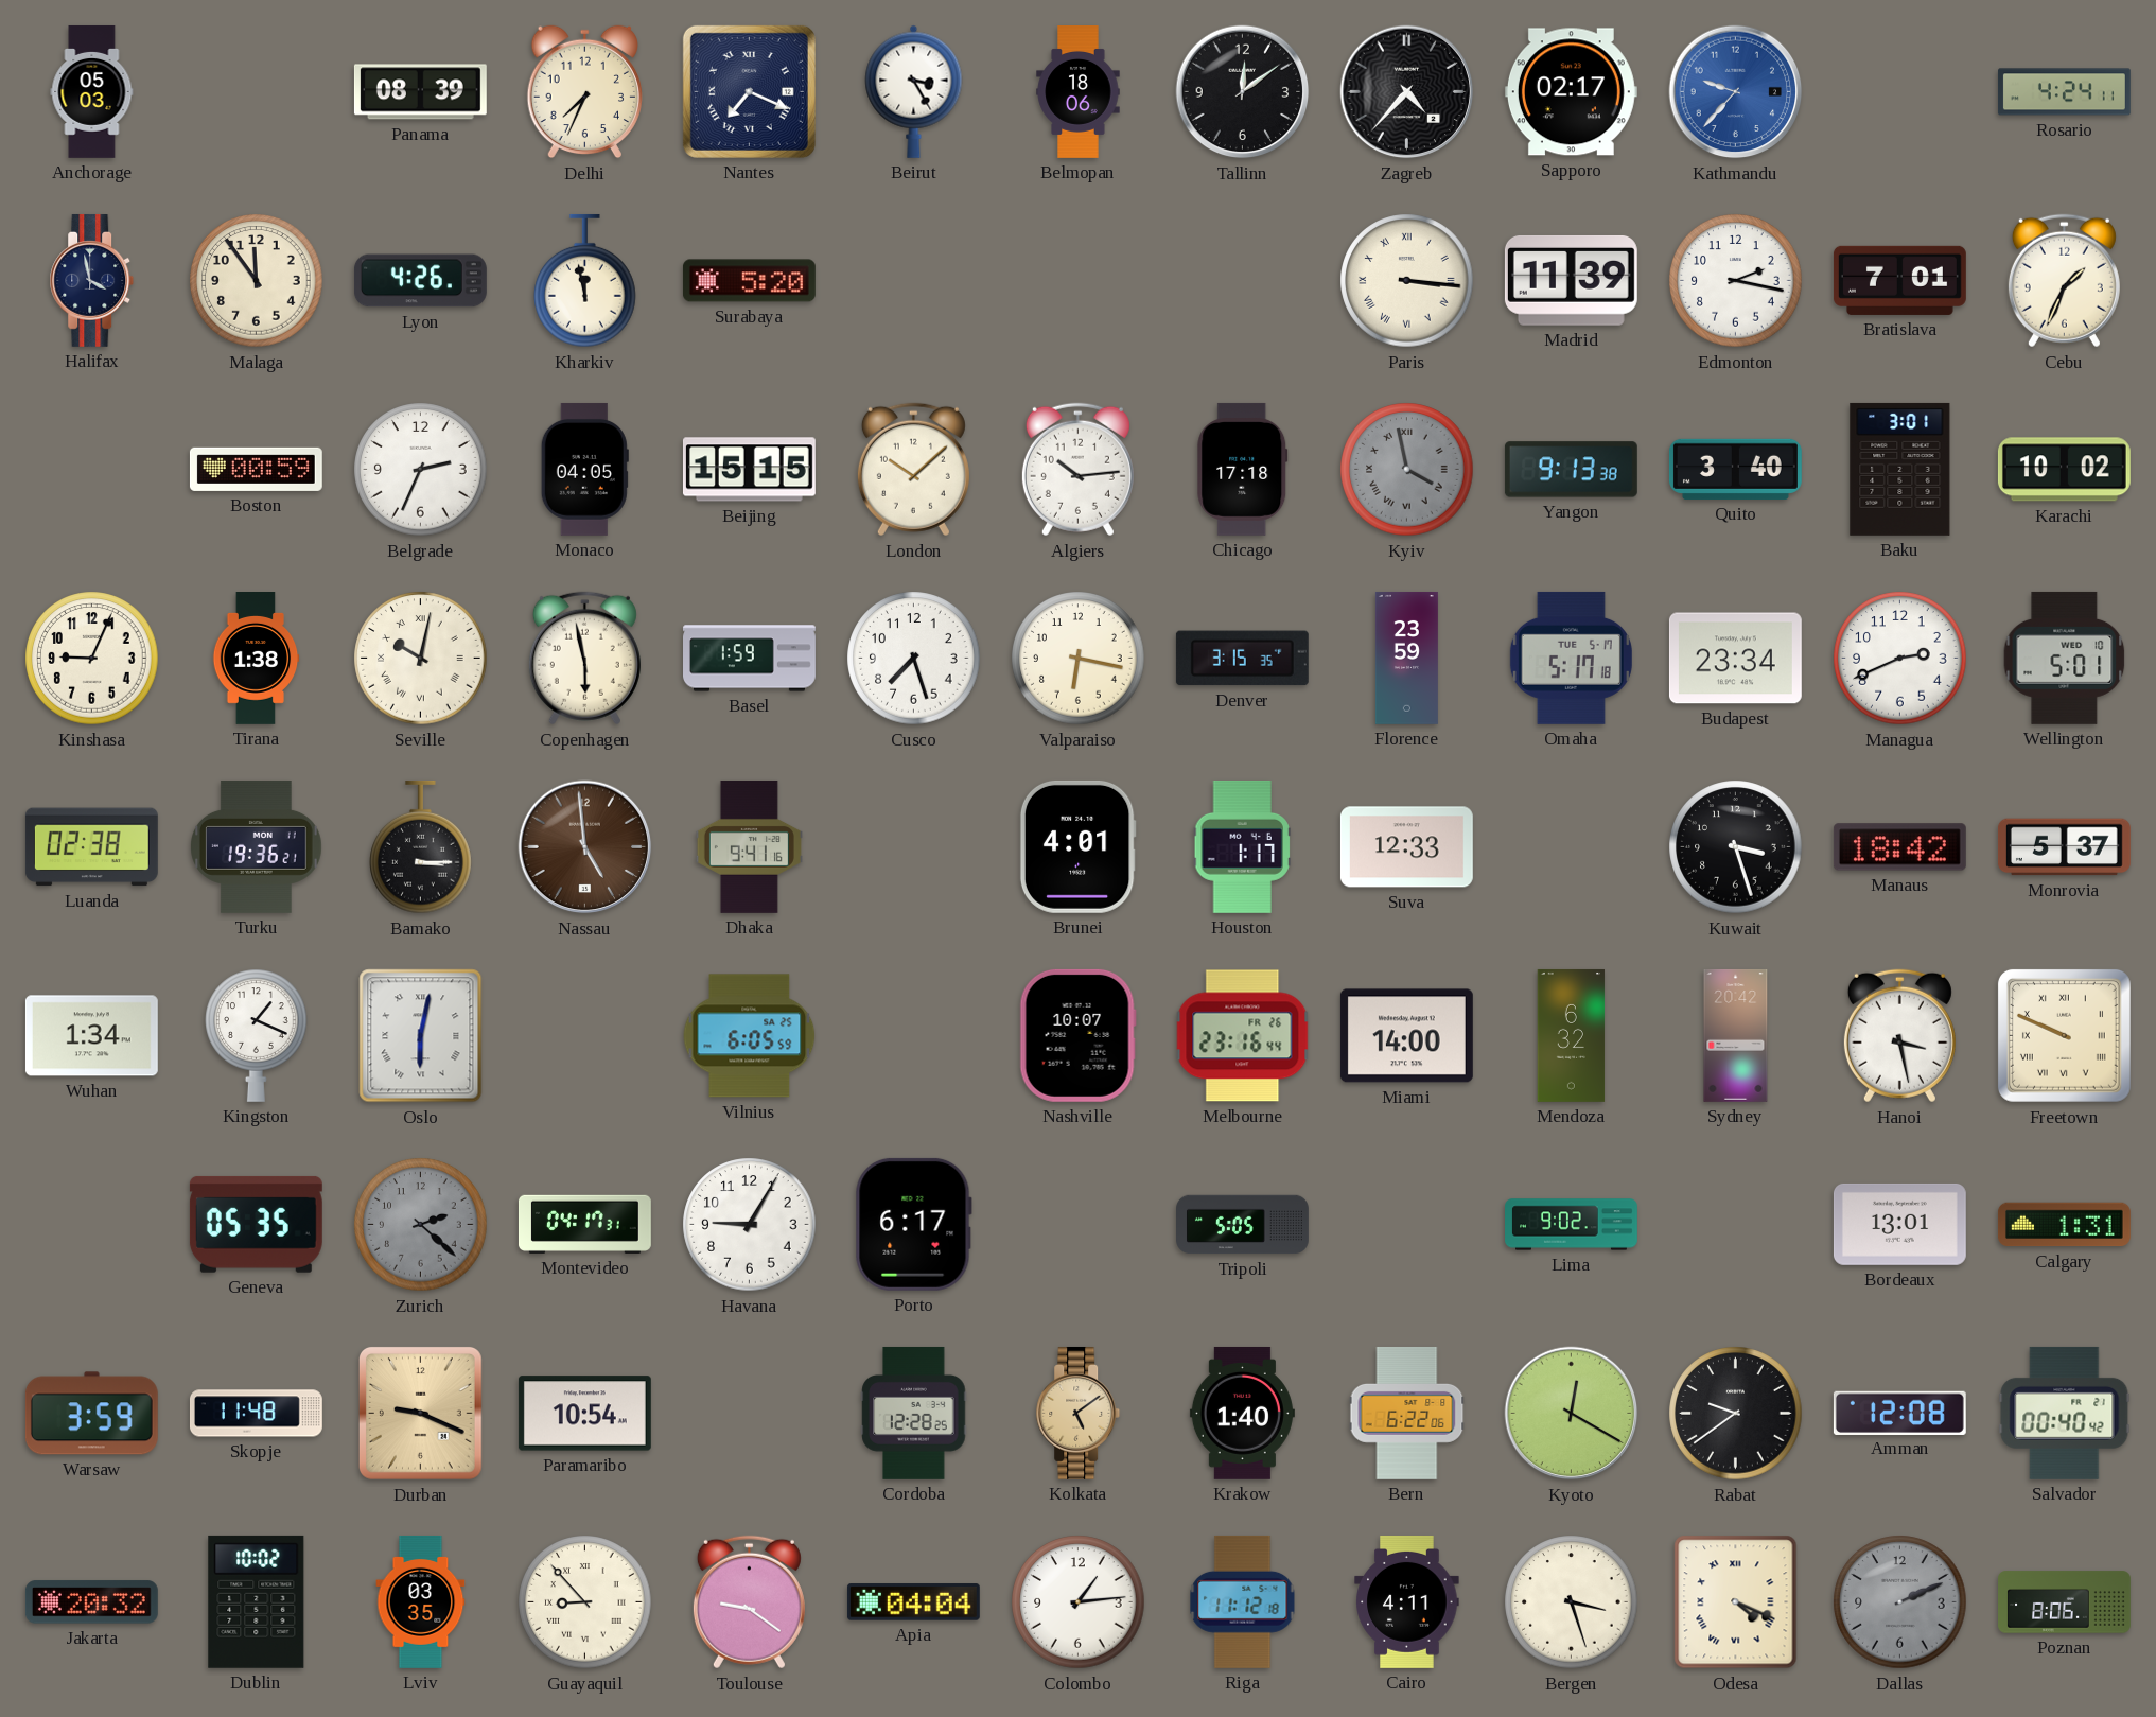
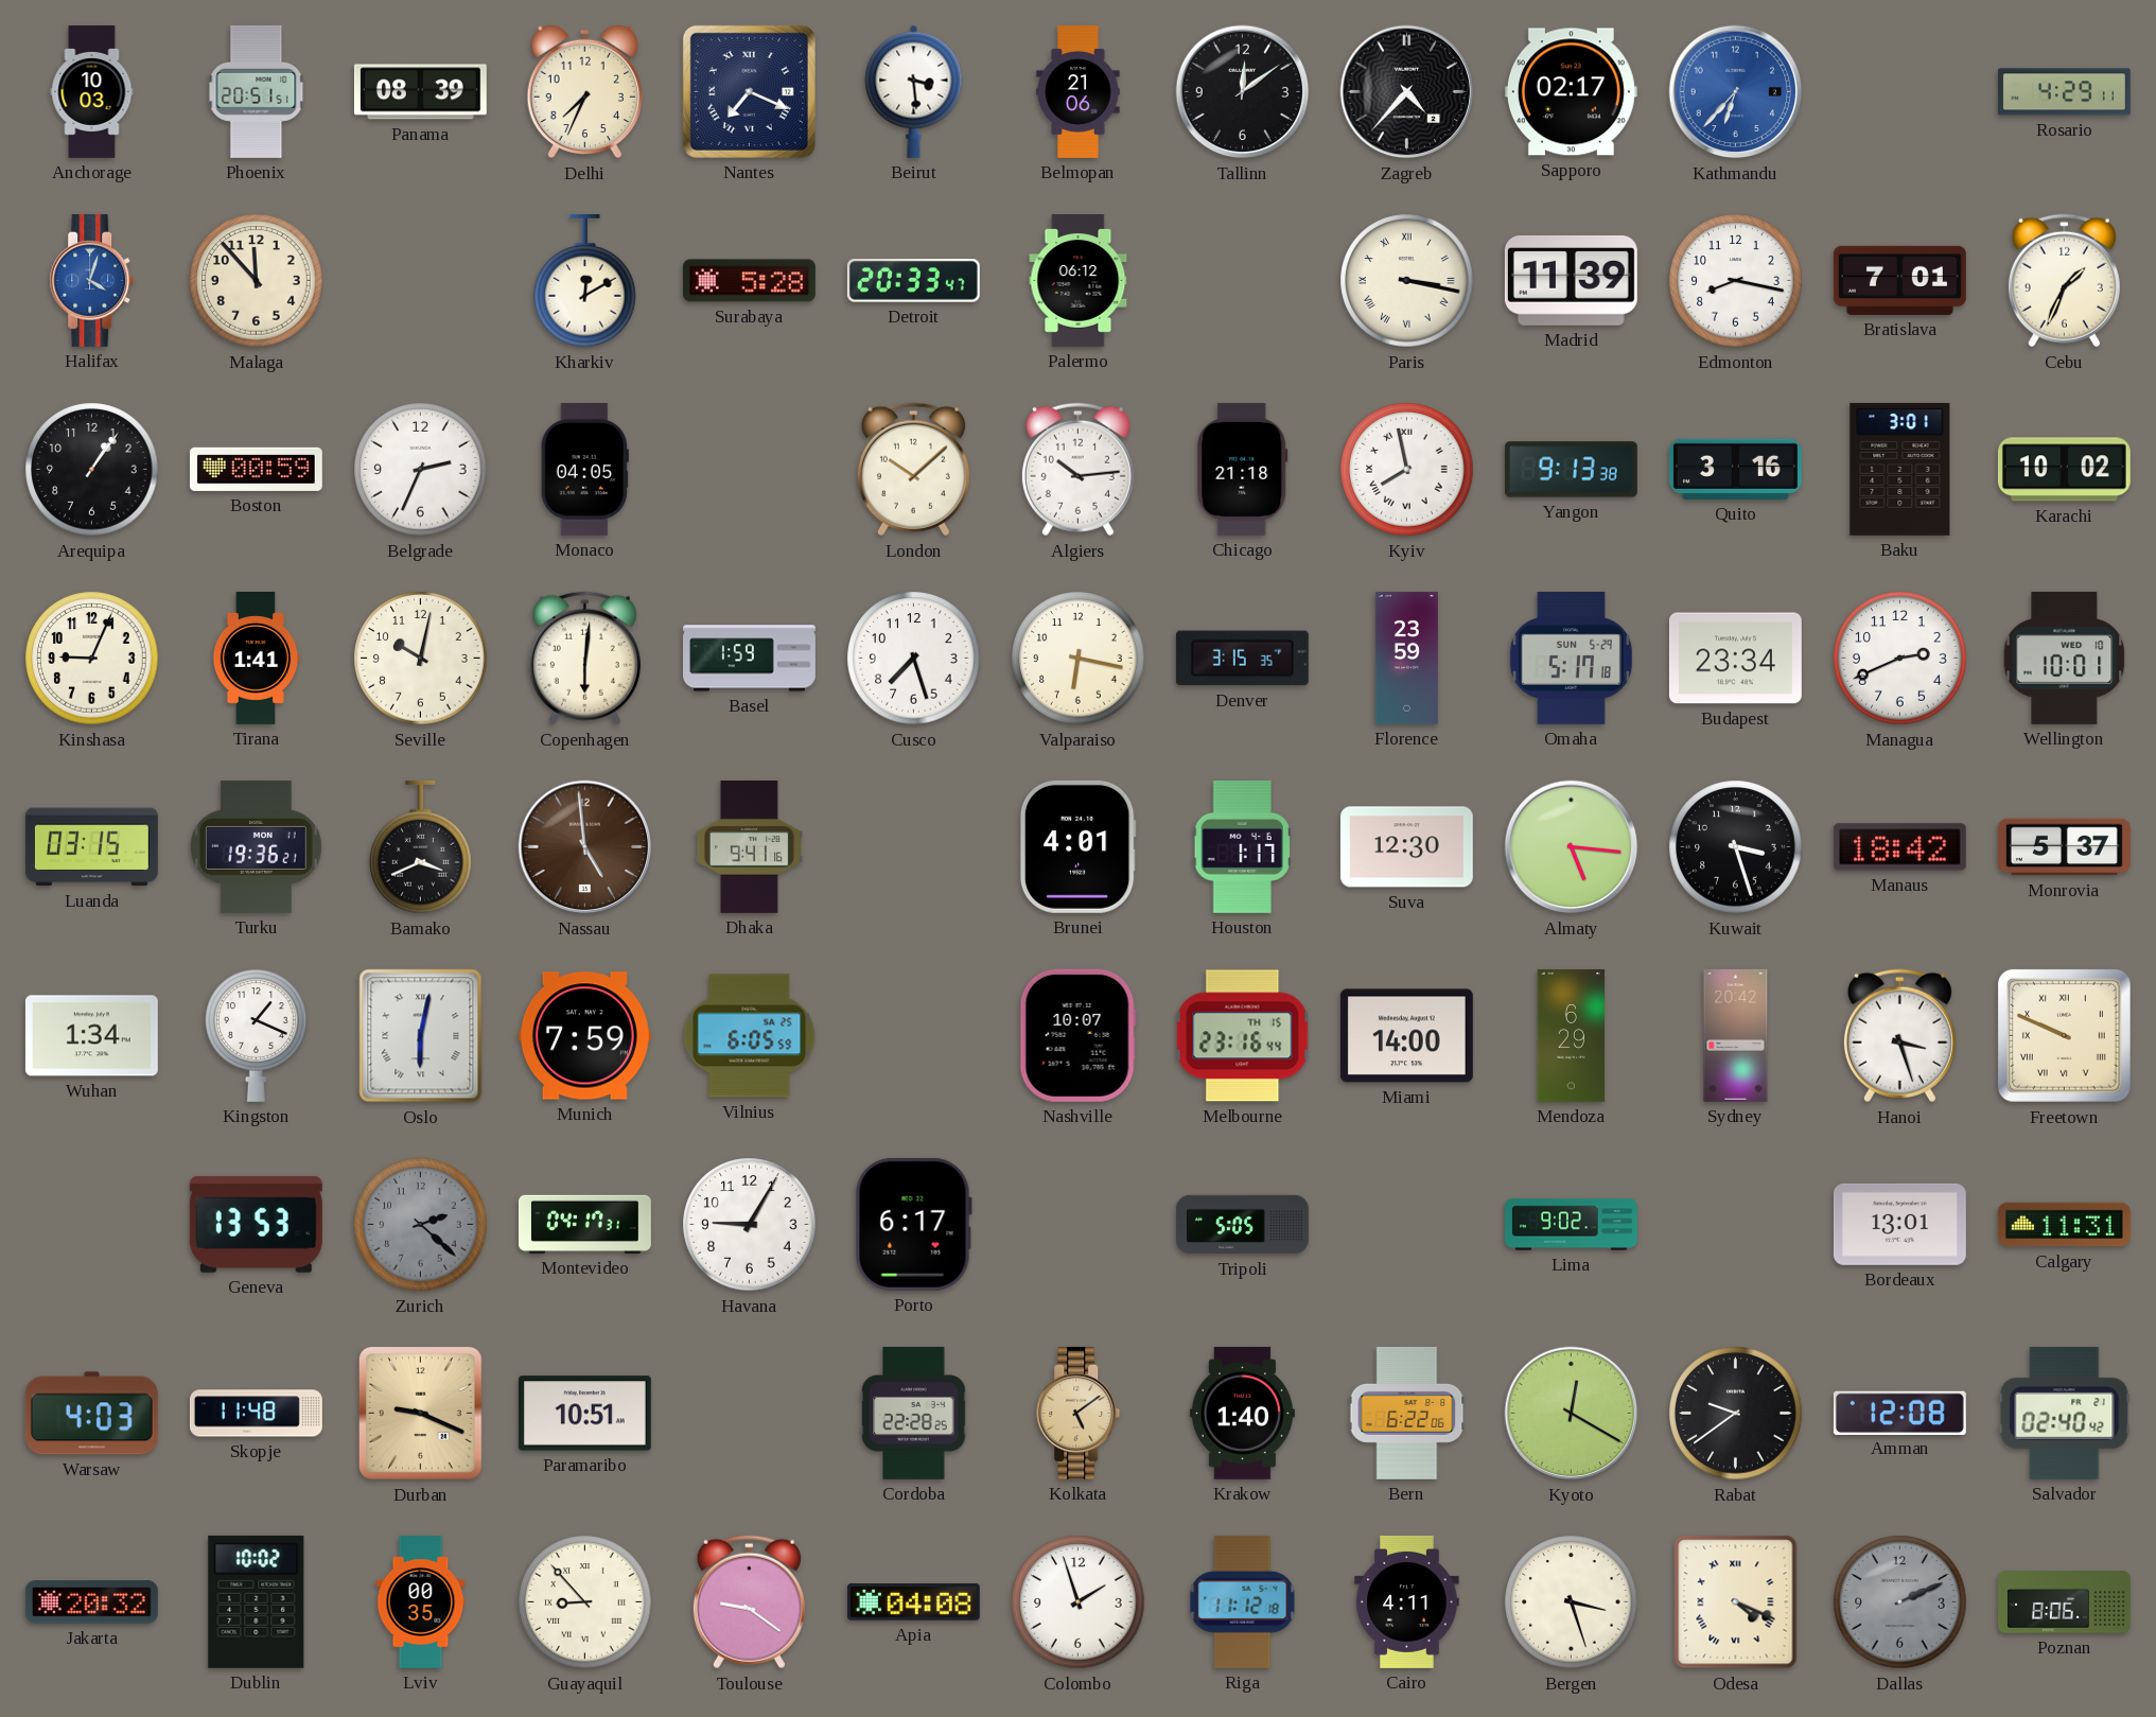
Anchorage: 05:03 -> 10:03
Phoenix: none -> 20:51
Beirut: 3:25 -> 3:29
Belmopan: 18:06 -> 21:06
Kathmandu: 9:37 -> 6:37
Rosario: 4:24 -> 4:29
Halifax: 3:58 -> 4:03
Halifax dial: navy -> blue
Malaga: 11:54 -> 11:53
Lyon: 4:26 -> none
Kharkiv: 11:58 -> 12:10
Surabaya: 5:20 -> 5:28
Detroit: none -> 20:33
Palermo: none -> 06:12
Paris: 3:16 -> 3:17
Edmonton: 2:17 -> 8:17
Arequipa: none -> 1:06
Beijing: 15:15 -> none
Chicago: 17:18 -> 21:18
Kyiv: 3:58 -> 7:58
Kyiv dial: grey -> white
Quito: 3:40 -> 3:16
Tirana: 1:38 -> 1:41
Seville numerals: Roman -> Arabic
Copenhagen: 5:58 -> 6:01
Omaha date: TUE 5-17 -> SUN 5-29
Wellington: 5:01 -> 10:01
Luanda: 02:38 -> 03:15
Bamako: 3:15 -> 3:41
Suva: 12:33 -> 12:30
Almaty: none -> 5:16
Munich: none -> 7:59
Melbourne date: FR 26 -> TH 15
Mendoza: 6:32 -> 6:29
Hanoi: 3:28 -> 3:27
Geneva: 05:35 -> 13:53
Calgary: 1:31 -> 11:31
Warsaw: 3:59 -> 4:03
Paramaribo: 10:54 -> 10:51
Cordoba: 12:28 -> 22:28
Salvador: 00:40 -> 02:40
Lviv: 03:35 -> 00:35
Apia: 04:04 -> 04:08
Colombo: 1:14 -> 1:57
